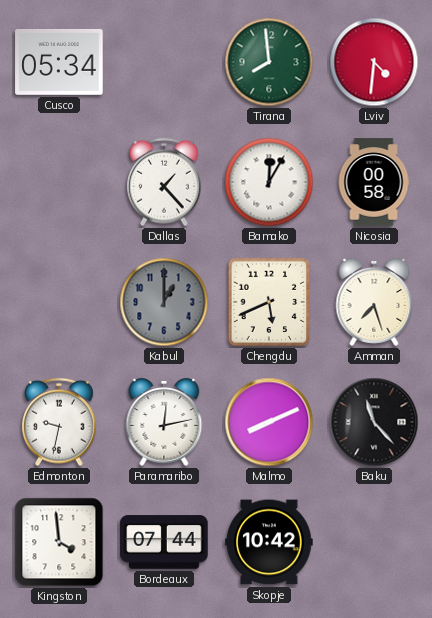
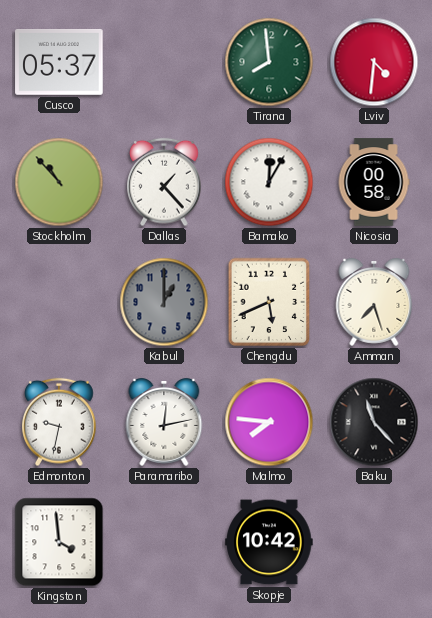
Cusco: 05:34 -> 05:37
Stockholm: none -> 10:53
Malmo: 8:11 -> 7:46
Bordeaux: 07:44 -> none
